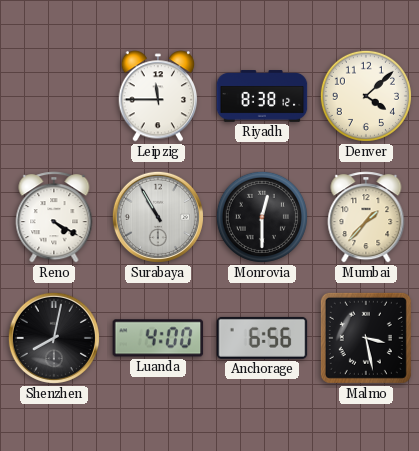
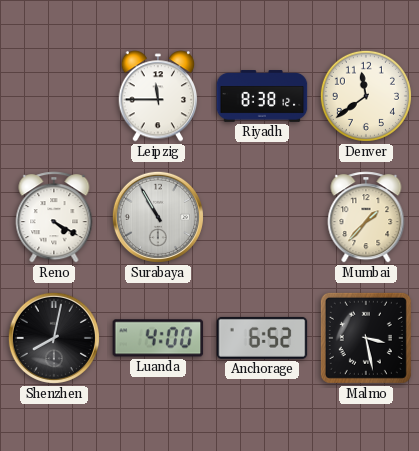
Denver: 4:08 -> 11:39
Monrovia: 12:30 -> none
Anchorage: 6:56 -> 6:52
